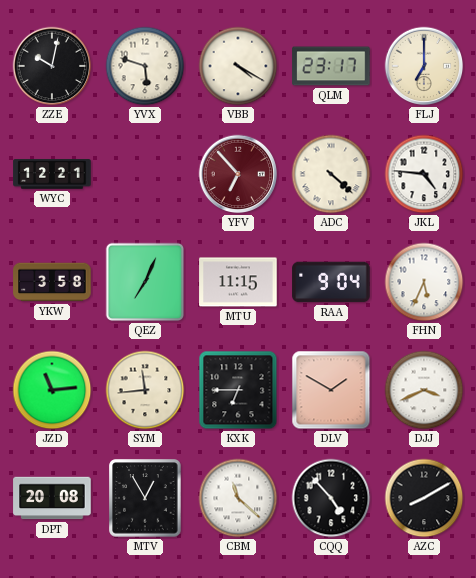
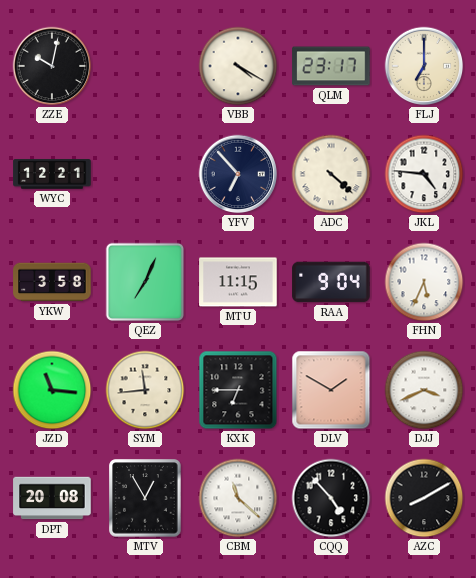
YVX: 5:48 -> none
YFV dial: burgundy -> navy
JZD: 11:14 -> 11:16
